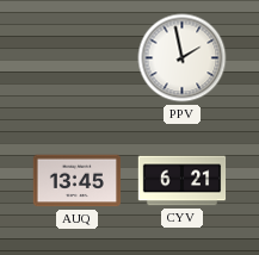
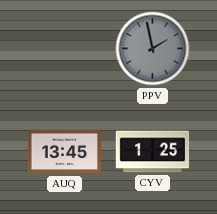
PPV dial: white -> grey
CYV: 6:21 -> 1:25
